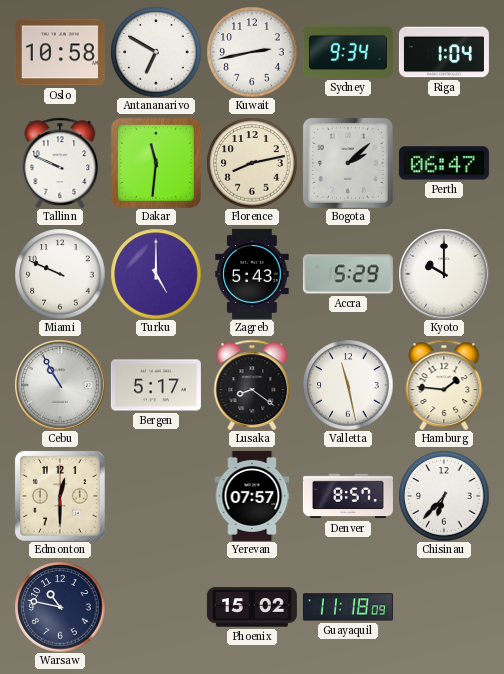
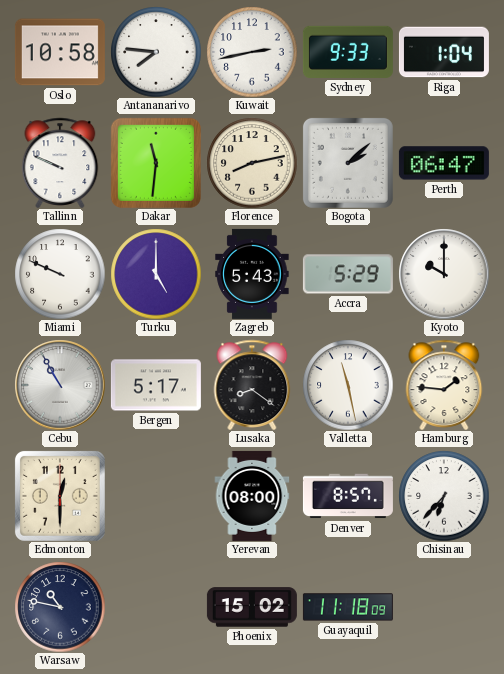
Antananarivo: 6:50 -> 7:46
Sydney: 9:34 -> 9:33
Yerevan: 07:57 -> 08:00
